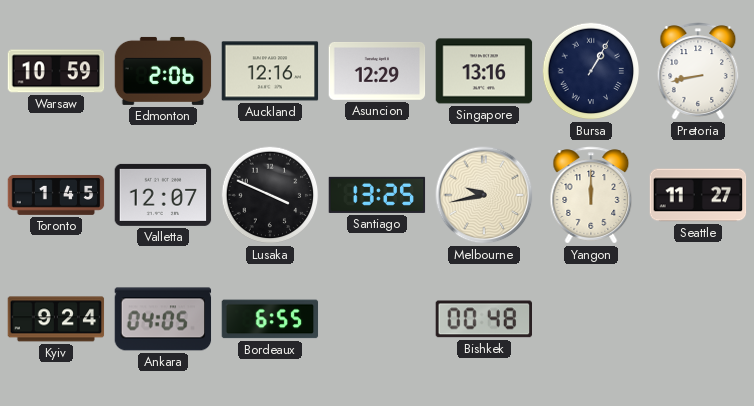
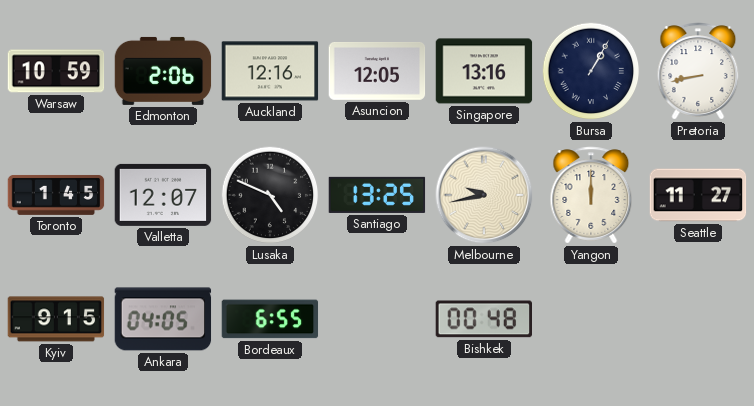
Asuncion: 12:29 -> 12:05
Lusaka: 3:49 -> 4:49
Kyiv: 9:24 -> 9:15
